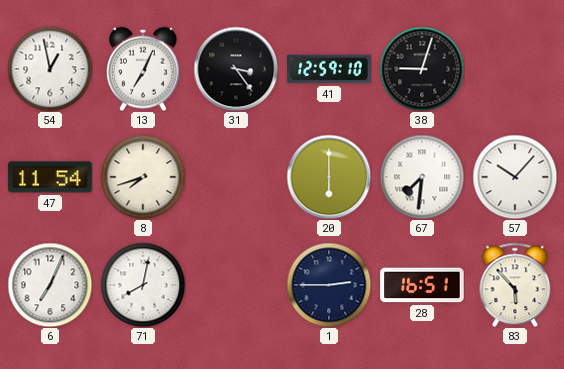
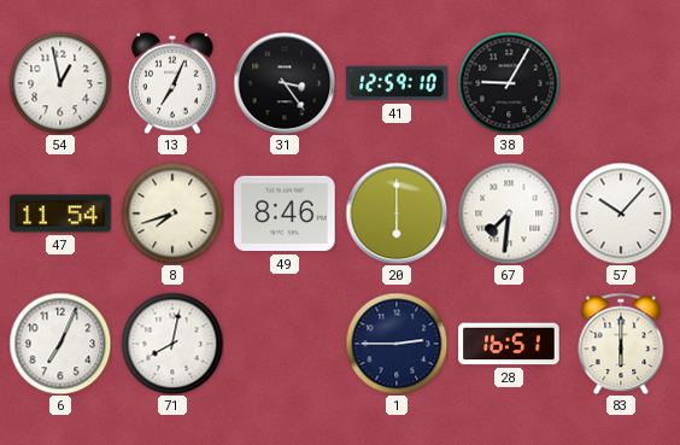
38: 9:03 -> 9:05
49: none -> 8:46
83: 5:53 -> 6:00
